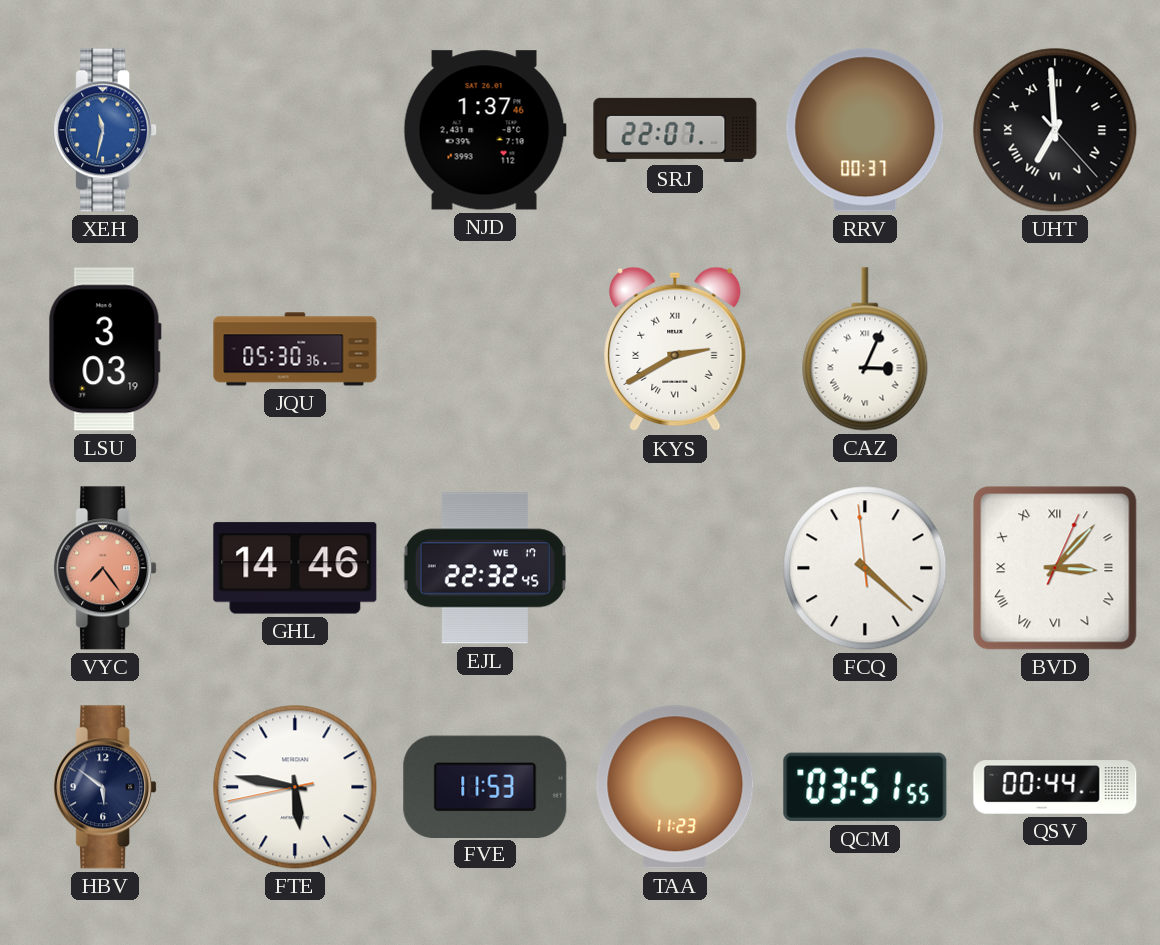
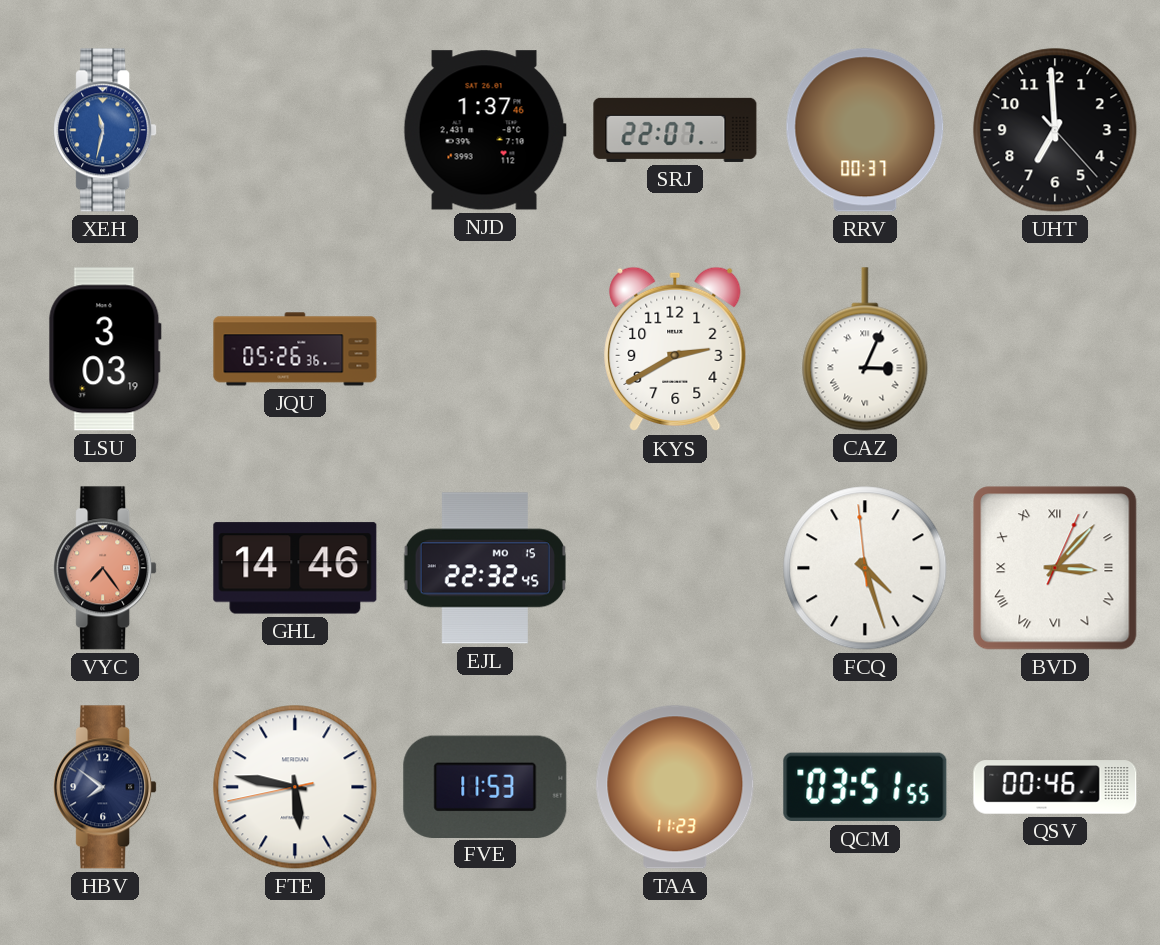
UHT numerals: Roman -> Arabic
JQU: 05:30 -> 05:26
KYS numerals: Roman -> Arabic
EJL date: WE 17 -> MO 15
FCQ: 4:21 -> 4:26
HBV: 5:51 -> 7:51
QSV: 00:44 -> 00:46
